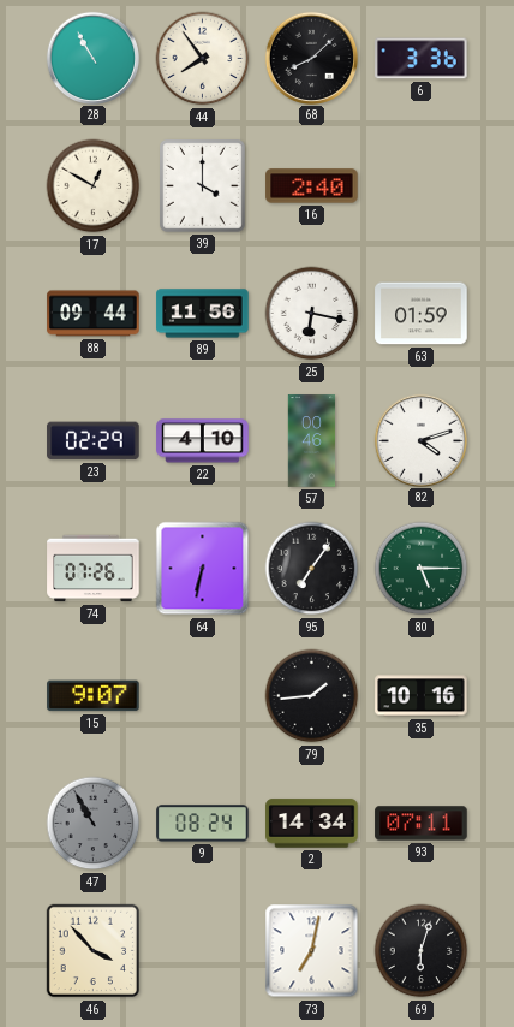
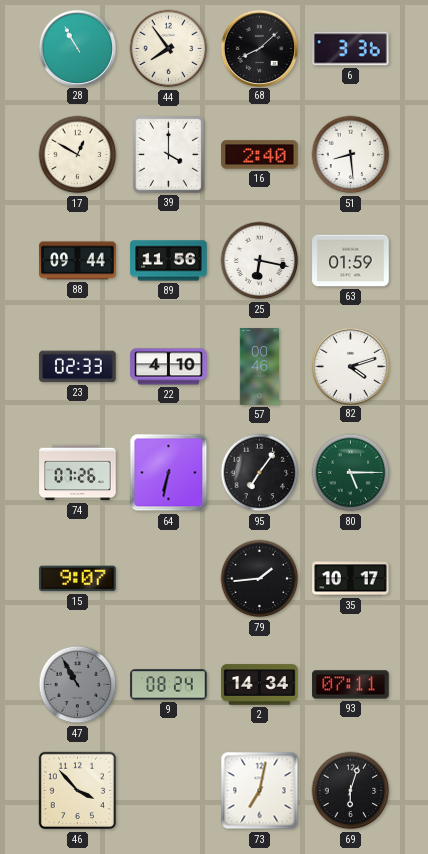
51: none -> 8:29
23: 02:29 -> 02:33
35: 10:16 -> 10:17
